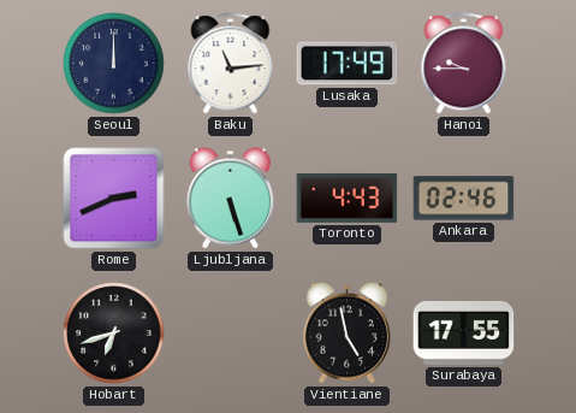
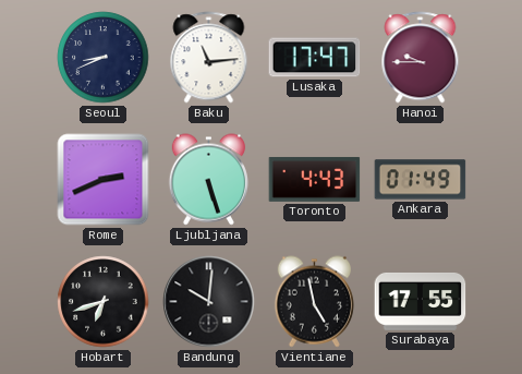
Seoul: 12:00 -> 8:41
Lusaka: 17:49 -> 17:47
Ankara: 02:46 -> 01:49
Bandung: none -> 10:01
